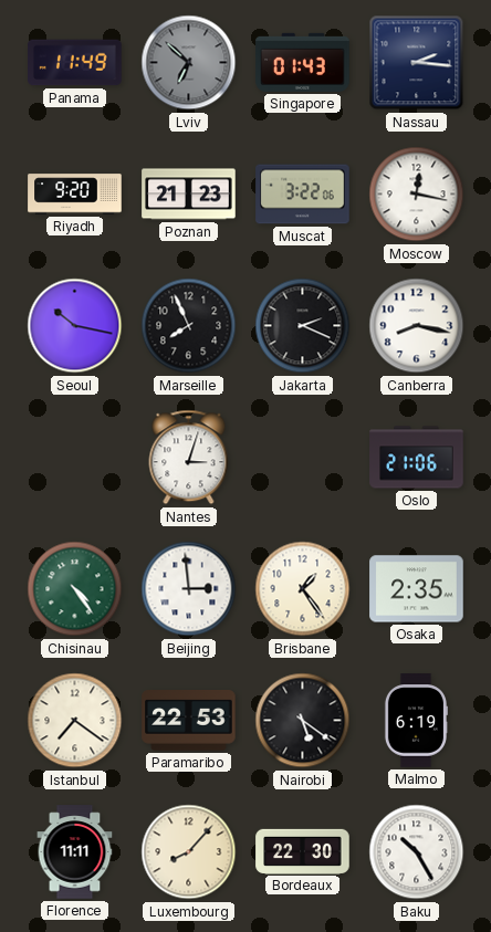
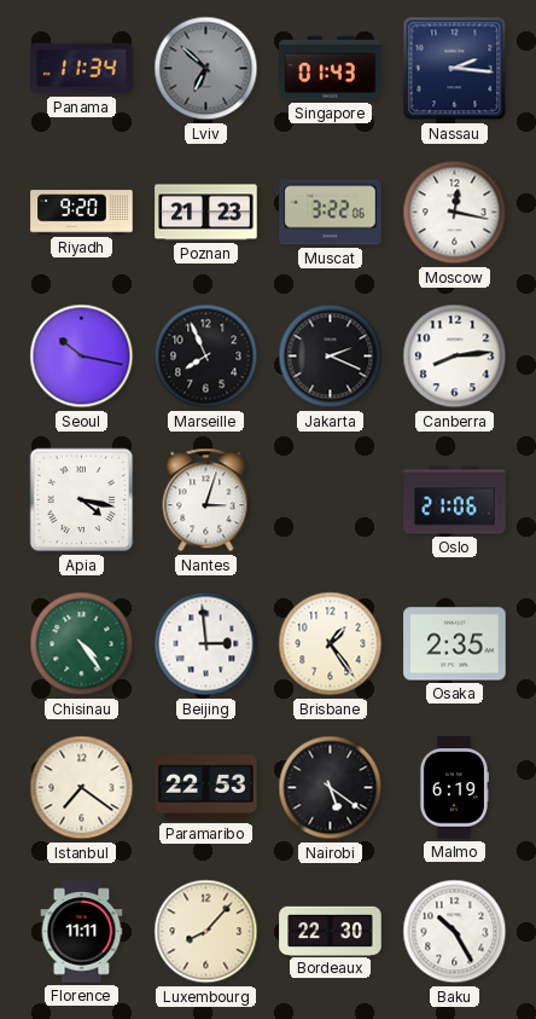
Panama: 11:49 -> 11:34
Canberra: 8:17 -> 8:14
Apia: none -> 4:17
